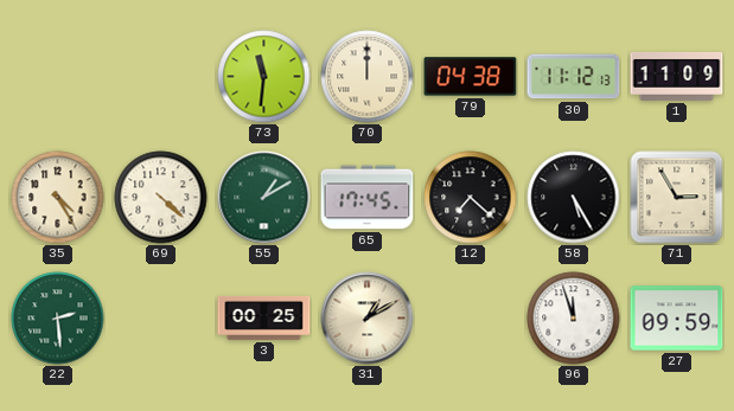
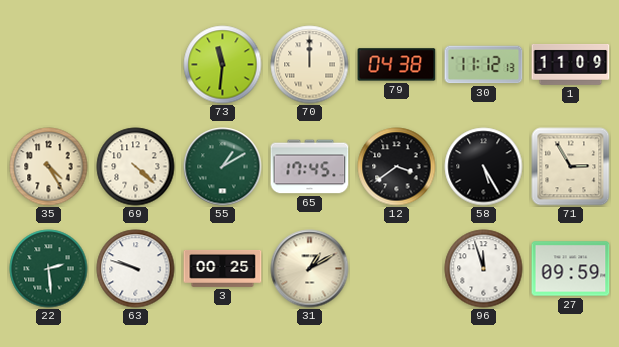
12: 7:22 -> 3:39
63: none -> 9:48
